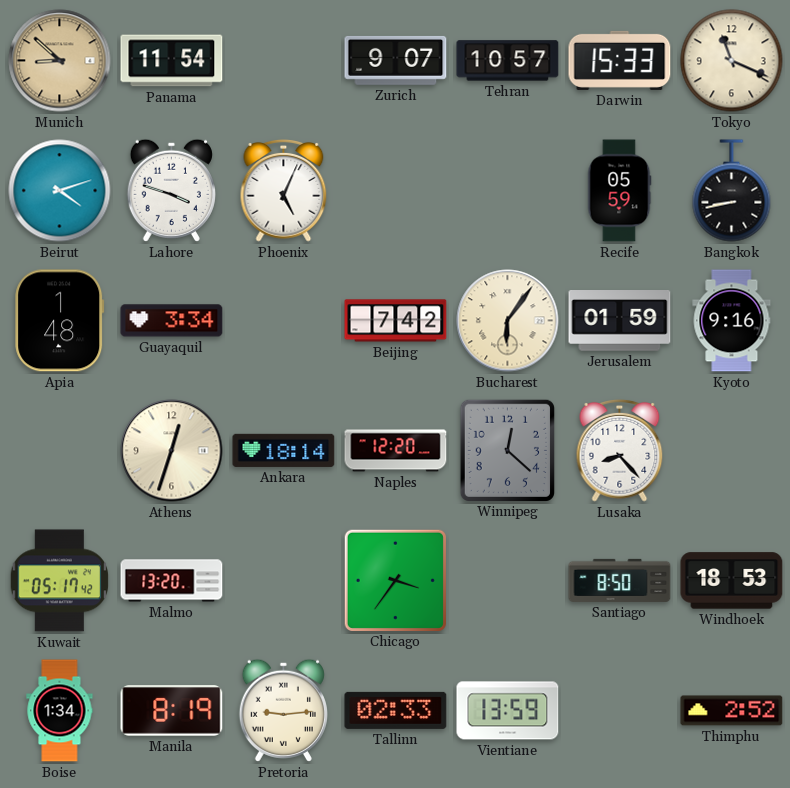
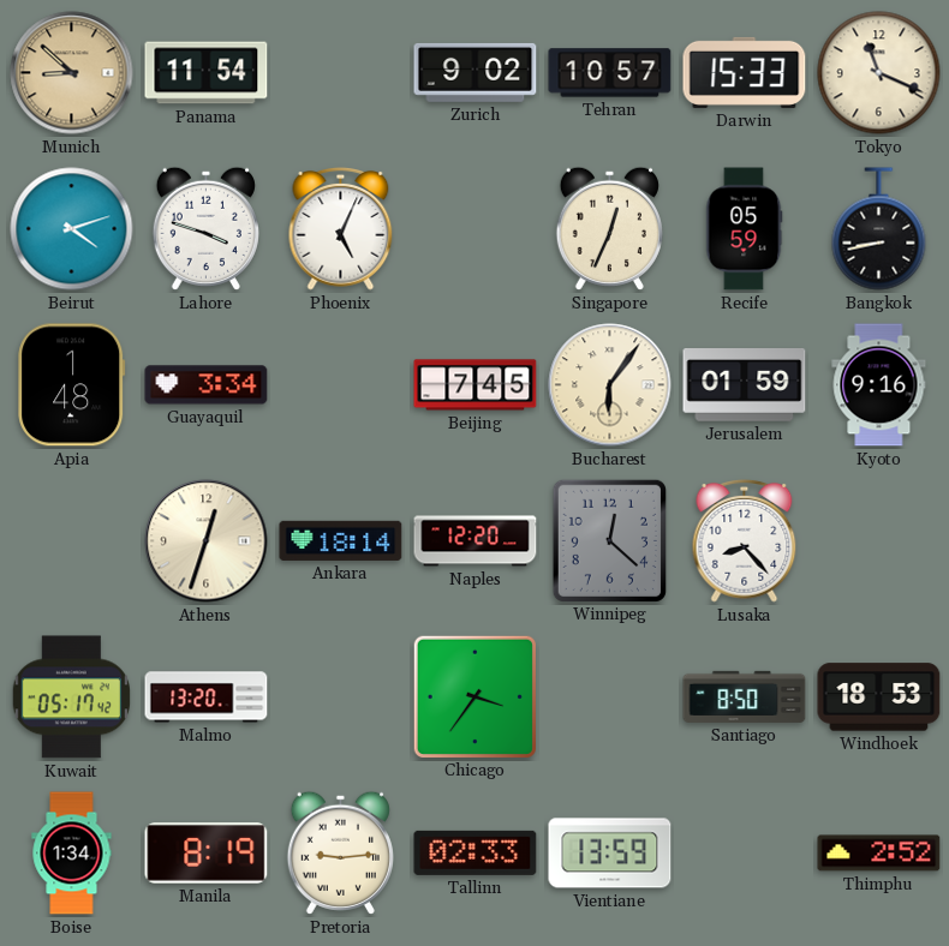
Zurich: 9:07 -> 9:02
Singapore: none -> 12:34
Beijing: 7:42 -> 7:45
